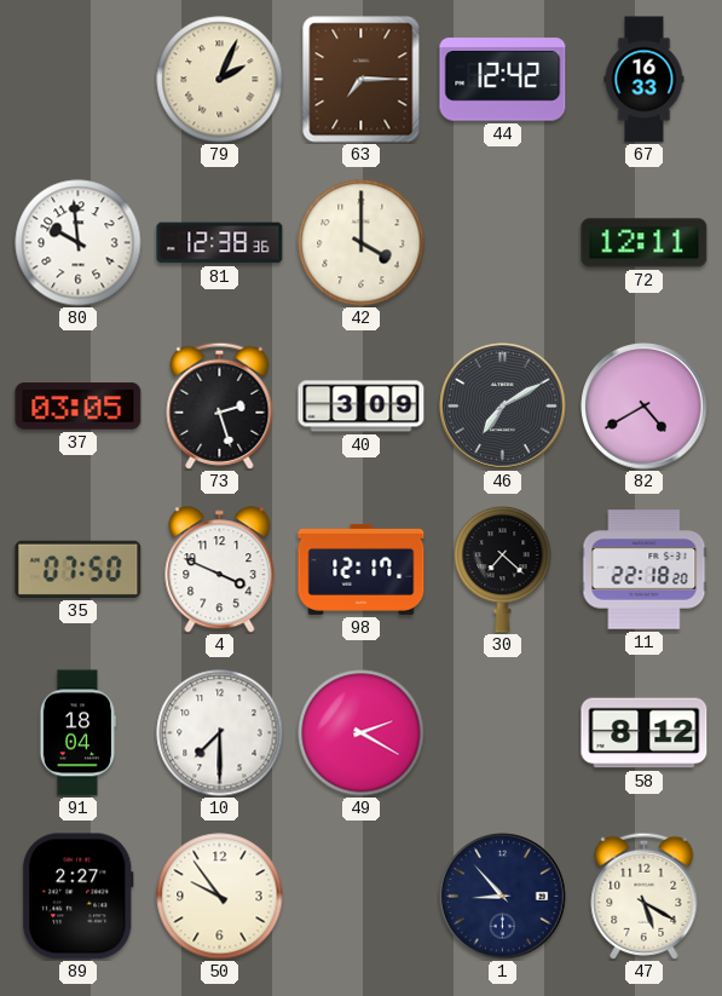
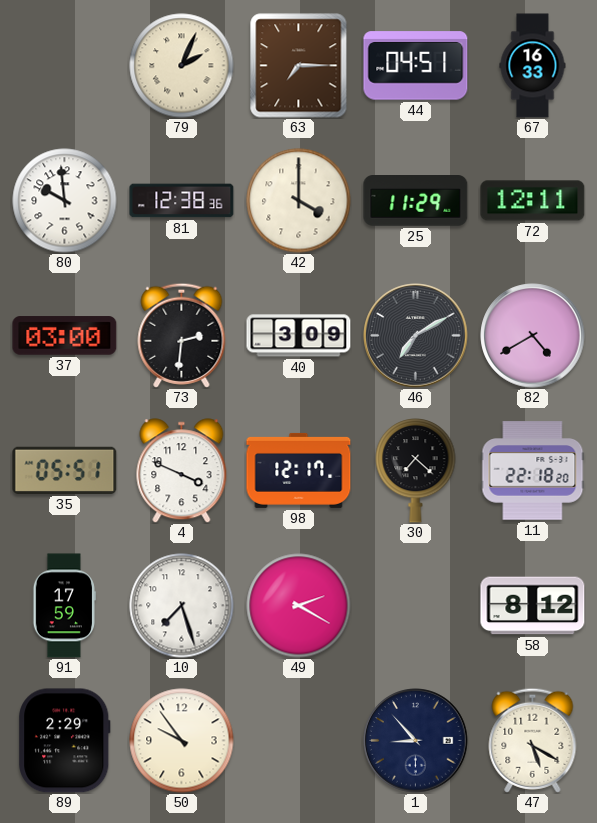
44: 12:42 -> 04:51
25: none -> 11:29
37: 03:05 -> 03:00
73: 2:27 -> 2:31
35: 07:50 -> 05:51
91: 18:04 -> 17:59
10: 7:30 -> 7:27
89: 2:27 -> 2:29
